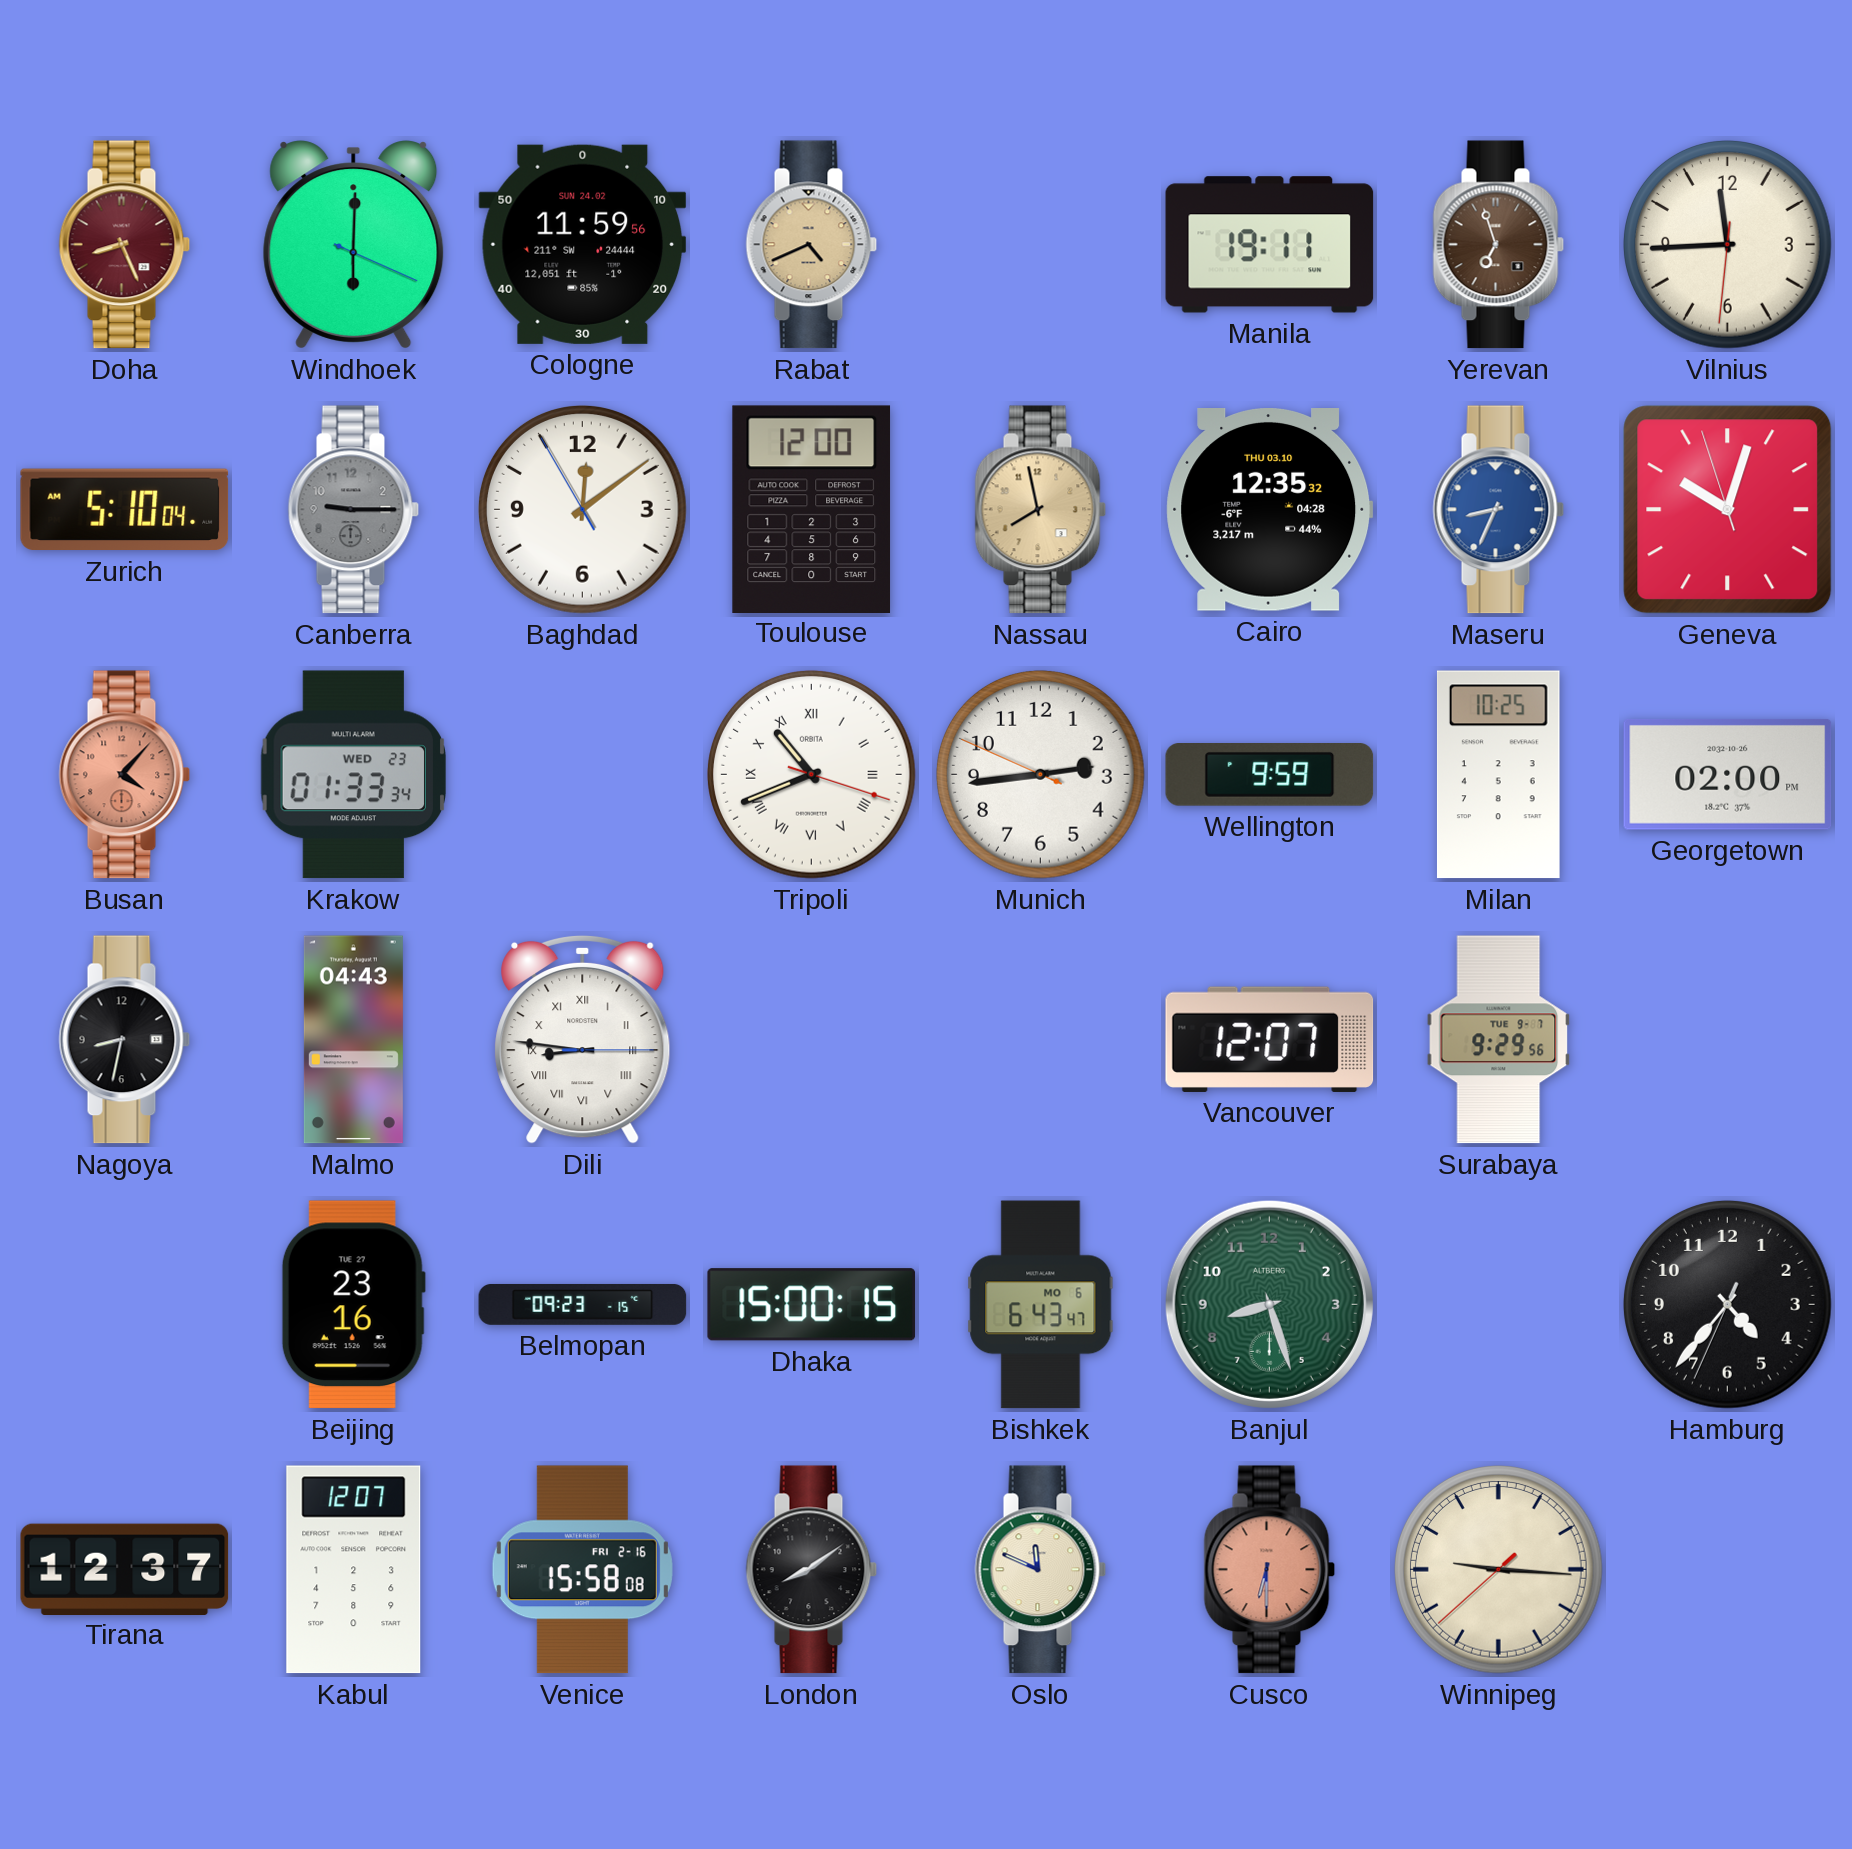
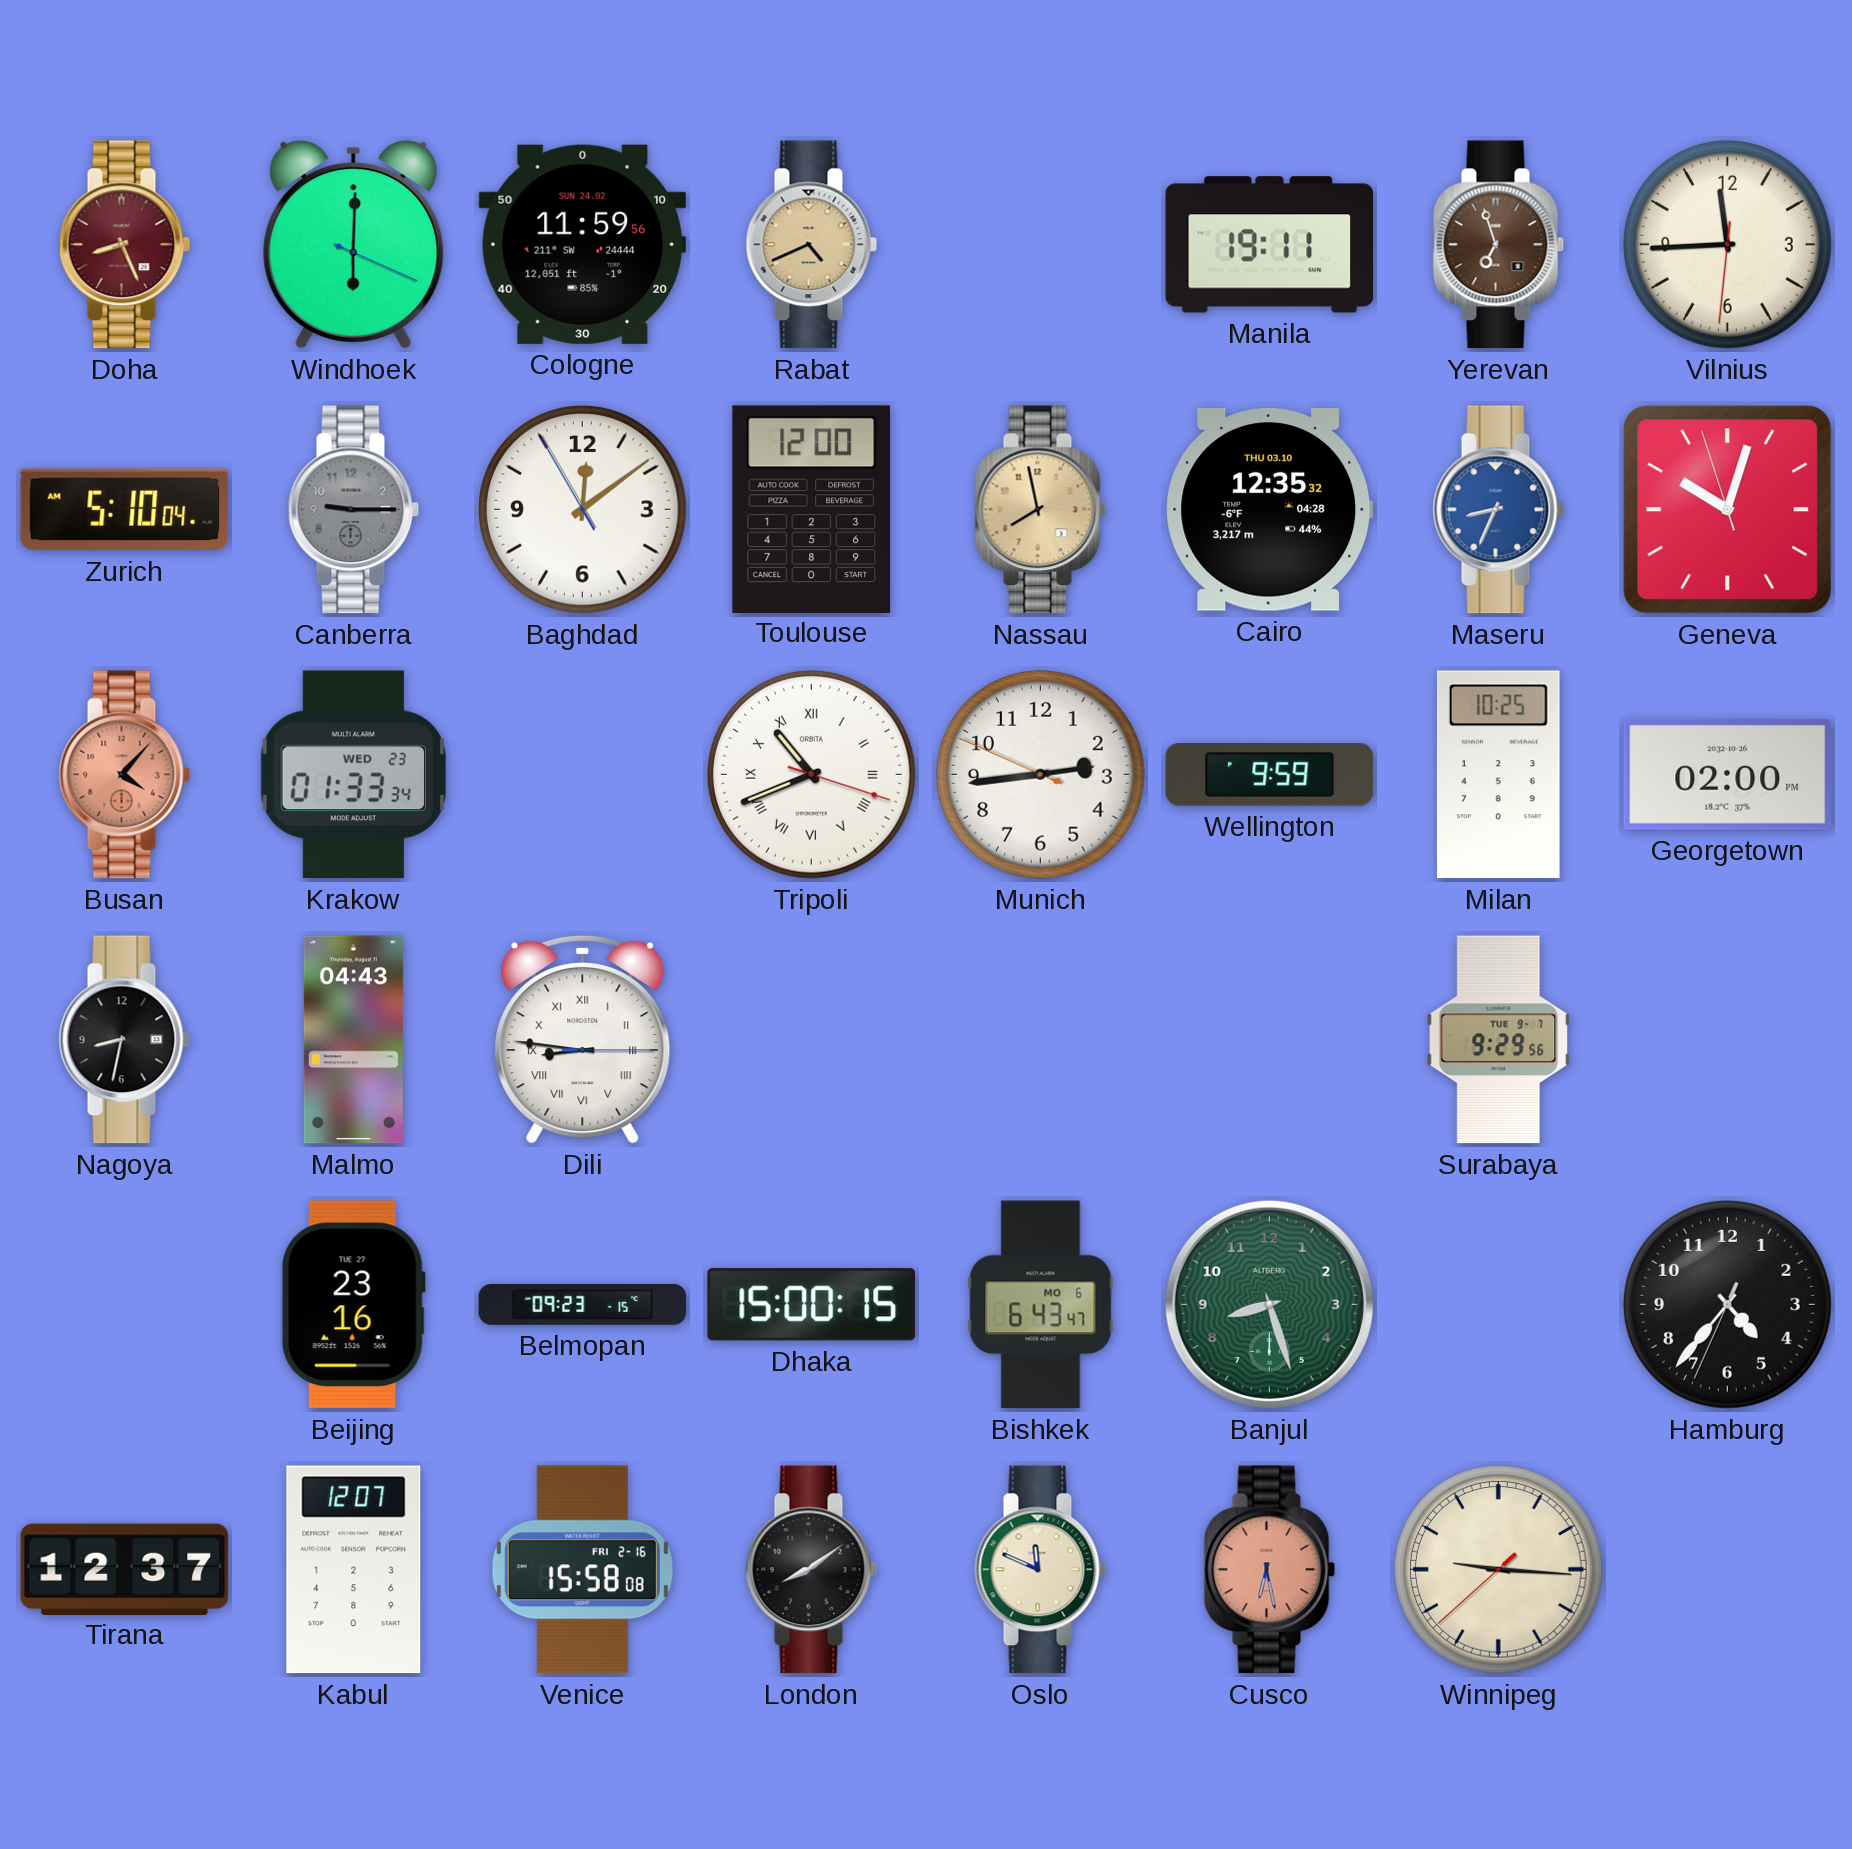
Vancouver: 12:07 -> none
Cusco: 6:30 -> 6:28
